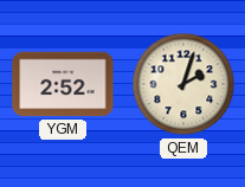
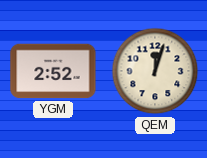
QEM: 2:03 -> 12:03
